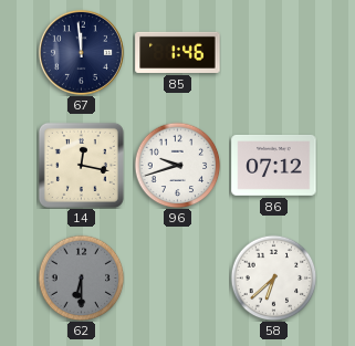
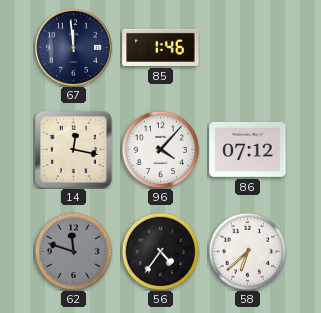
96: 9:42 -> 4:07
62: 6:30 -> 11:48
56: none -> 4:36
